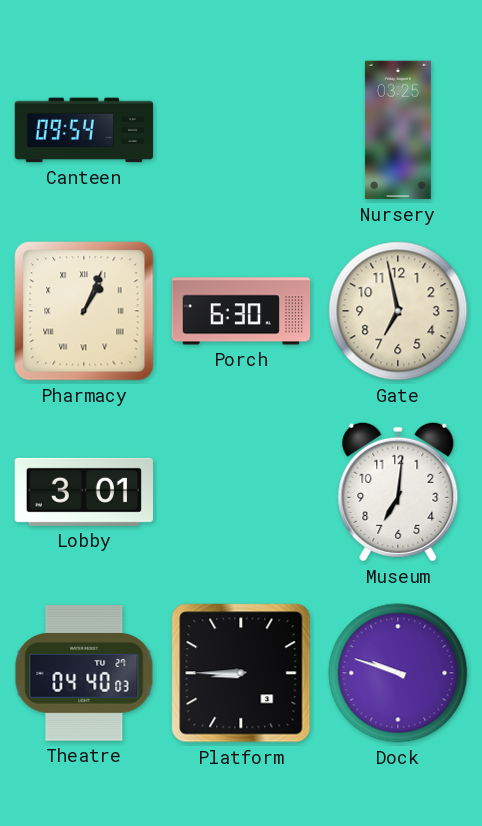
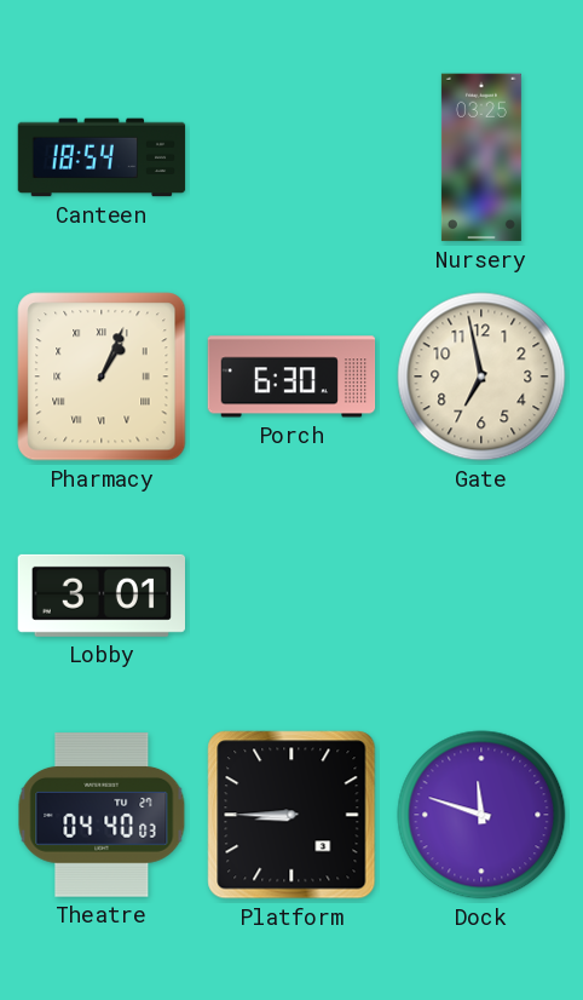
Canteen: 09:54 -> 18:54
Museum: 7:01 -> none
Dock: 9:48 -> 11:48
